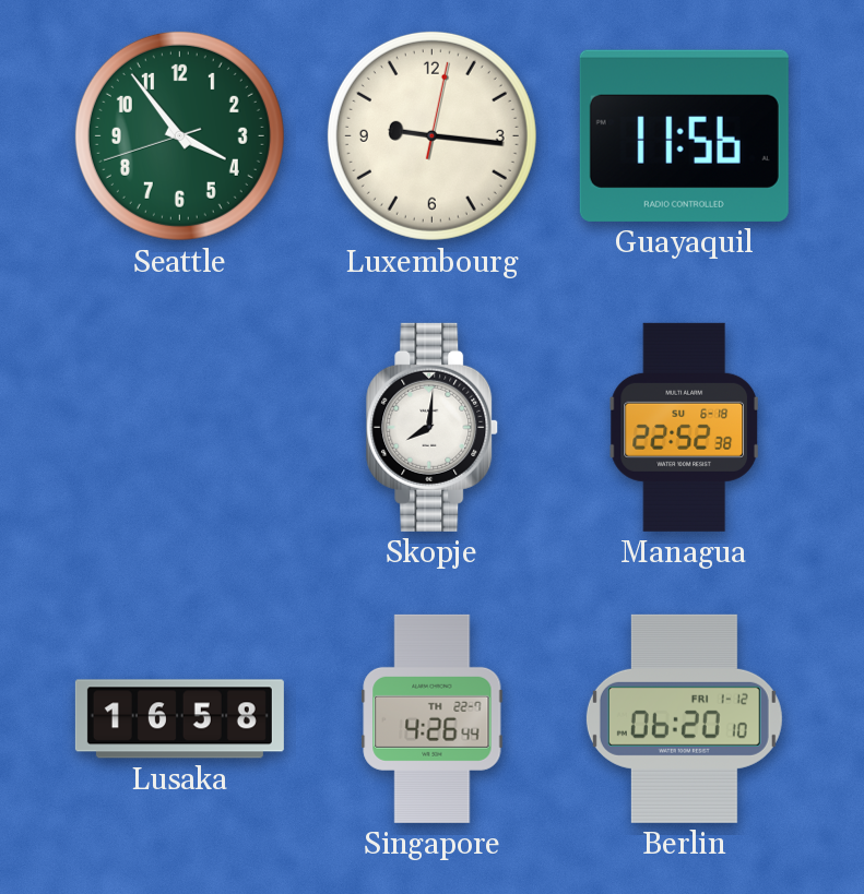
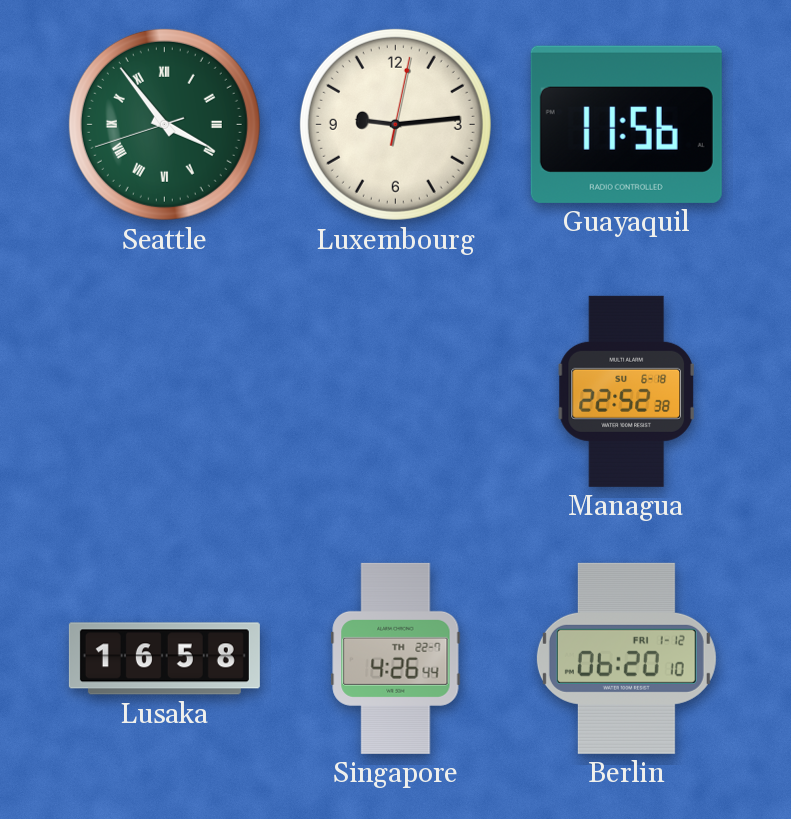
Seattle numerals: Arabic -> Roman
Luxembourg: 9:16 -> 9:14
Skopje: 8:01 -> none
